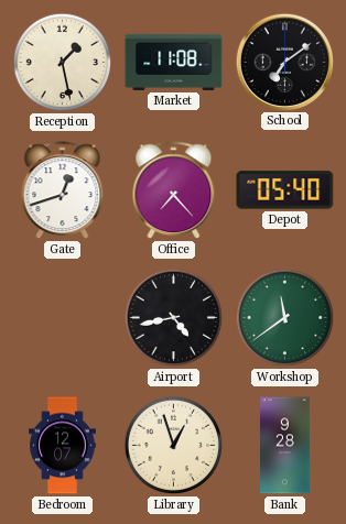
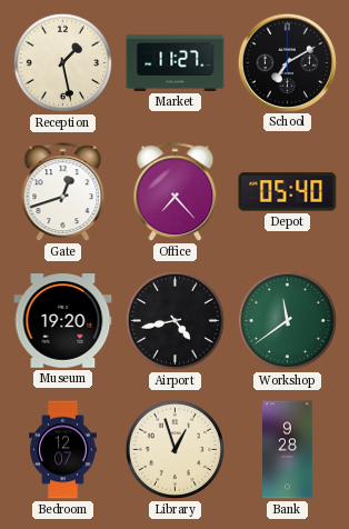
Market: 11:08 -> 11:27
School: 7:09 -> 7:10
Museum: none -> 19:20
